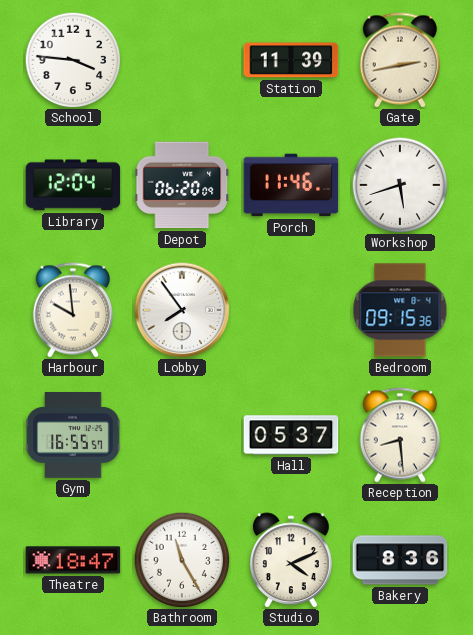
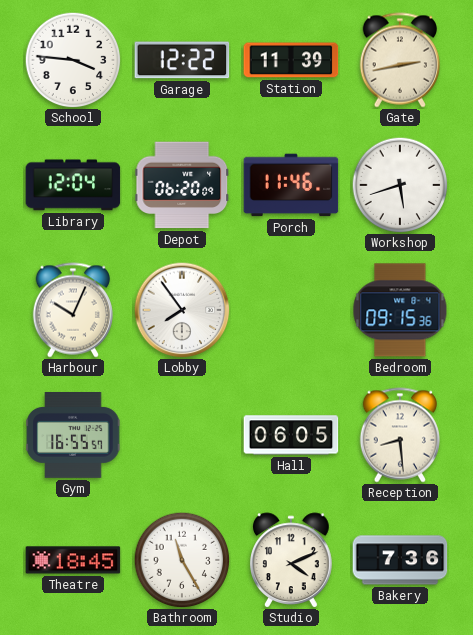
Garage: none -> 12:22
Harbour: 9:59 -> 10:04
Hall: 05:37 -> 06:05
Theatre: 18:47 -> 18:45
Bakery: 8:36 -> 7:36
